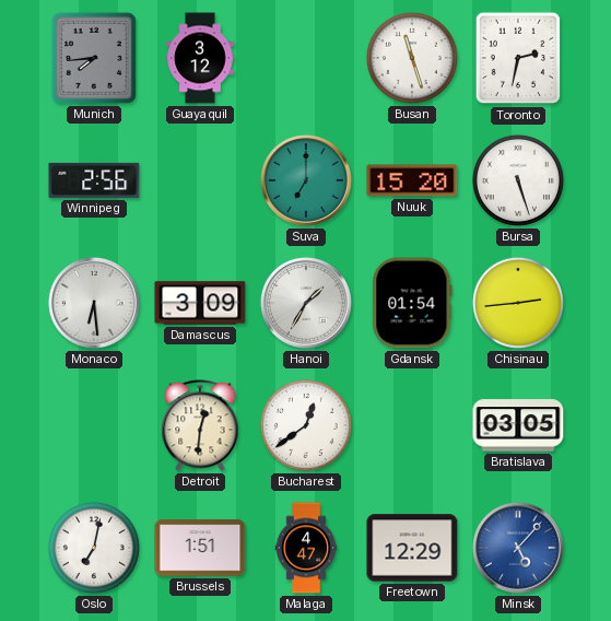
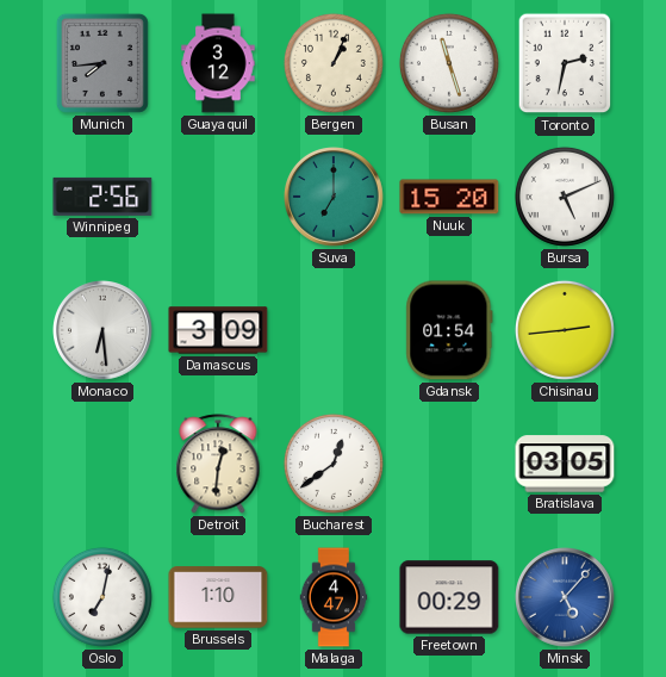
Bergen: none -> 1:04
Bursa: 5:27 -> 5:11
Hanoi: 1:35 -> none
Brussels: 1:51 -> 1:10
Freetown: 12:29 -> 00:29
